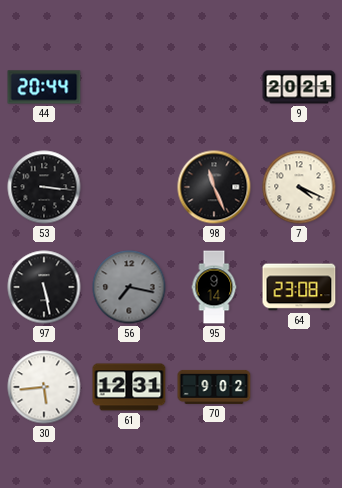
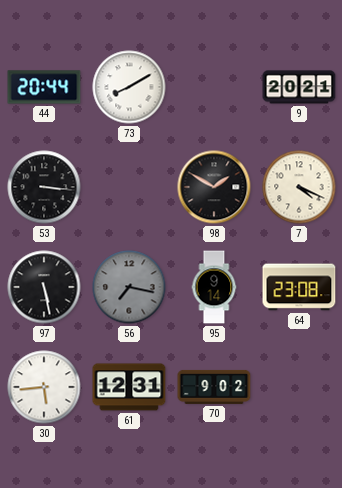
73: none -> 8:10
98: 11:26 -> 1:50
